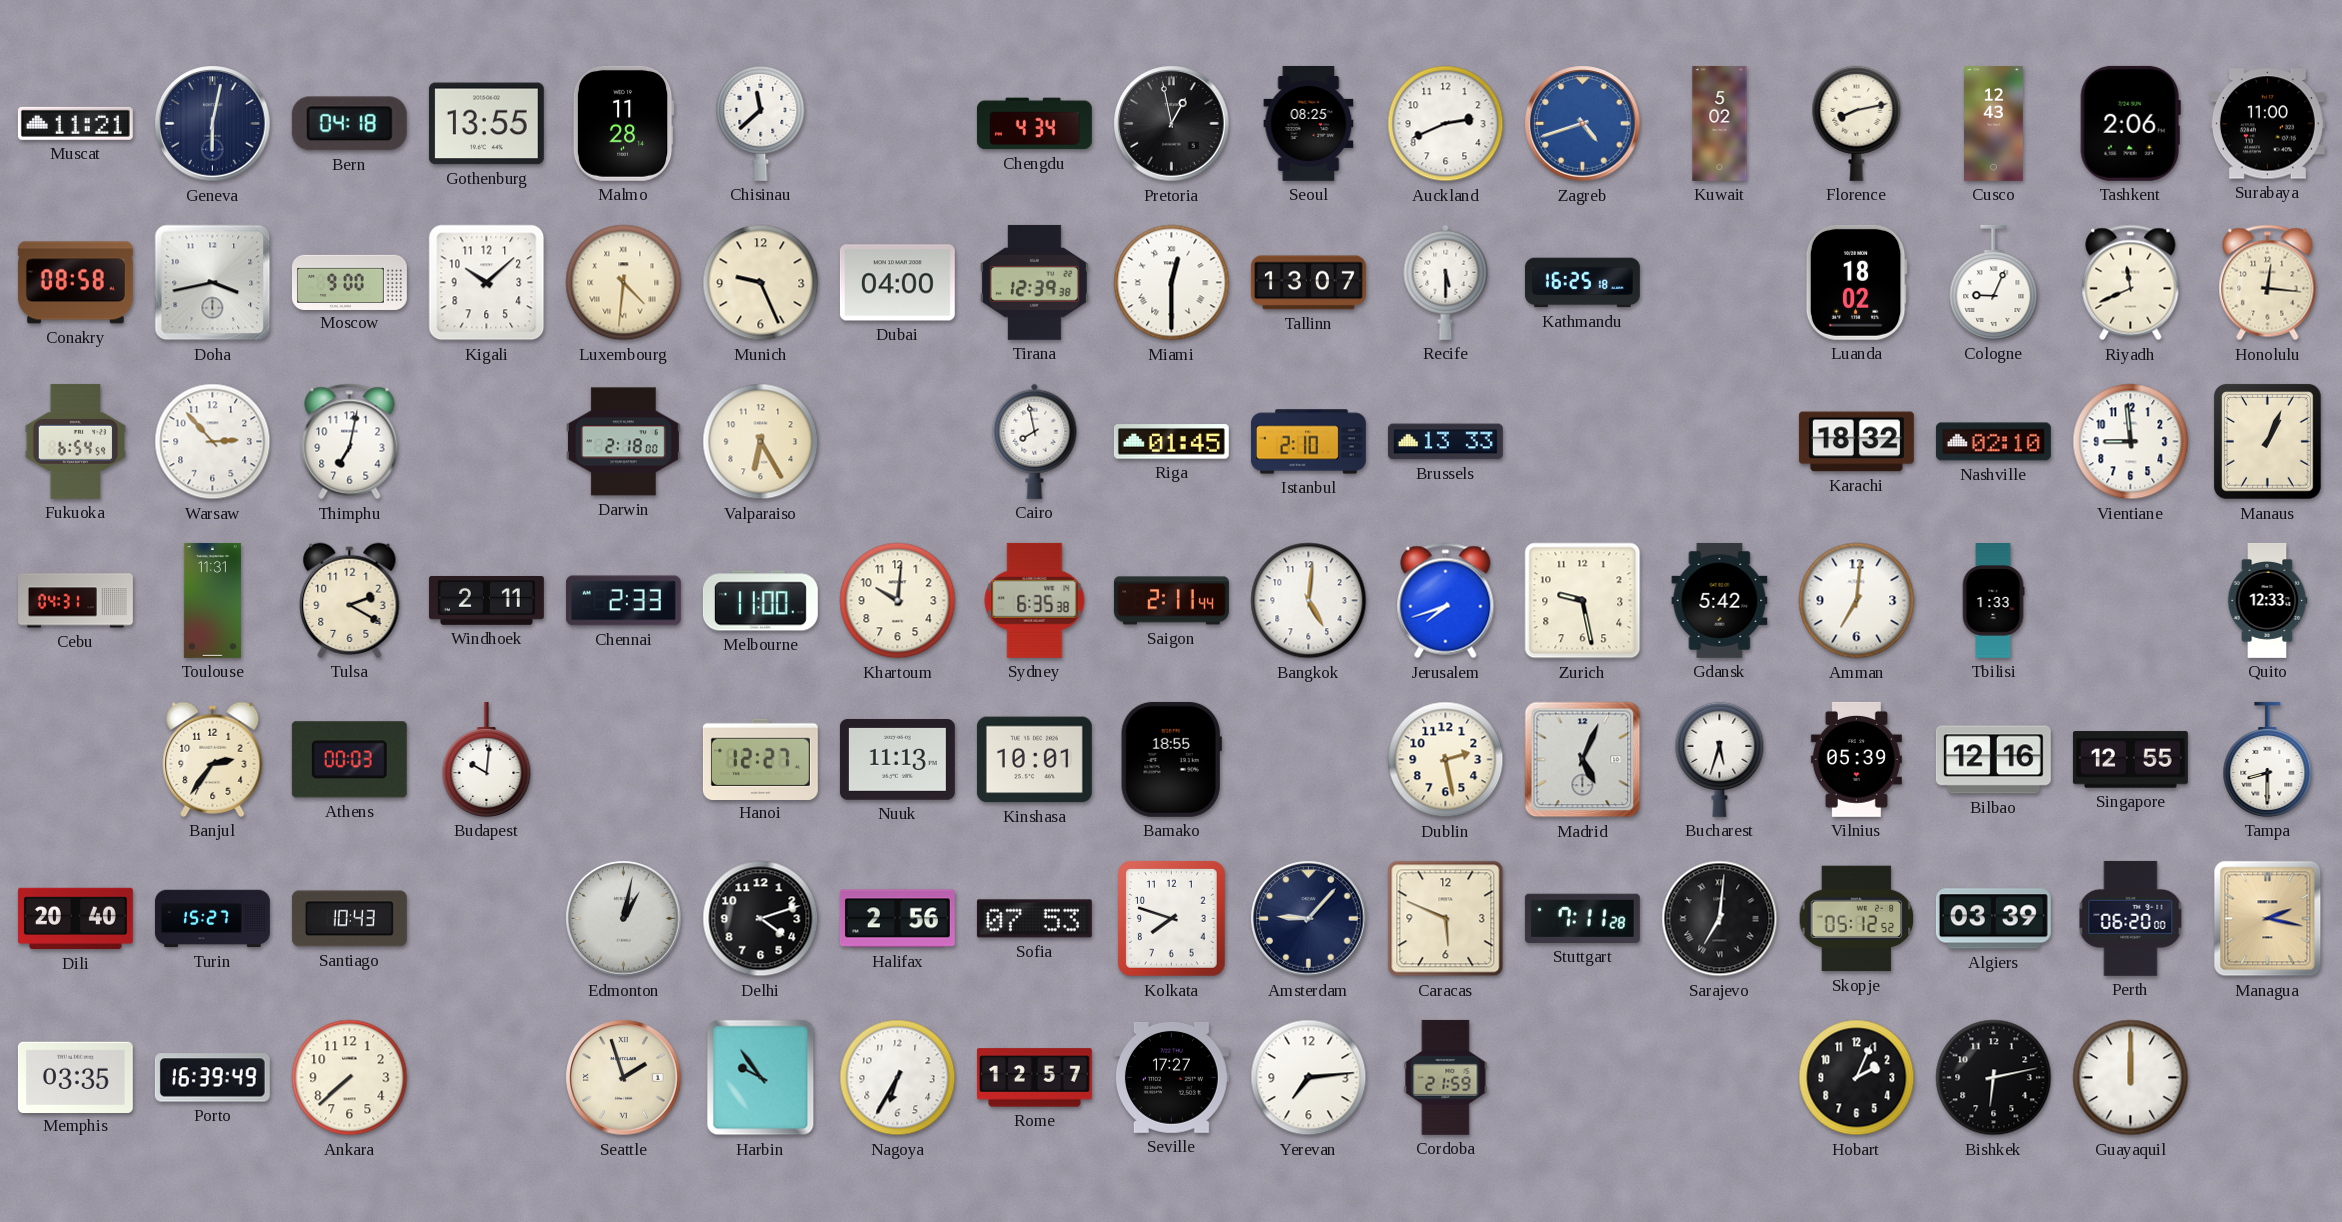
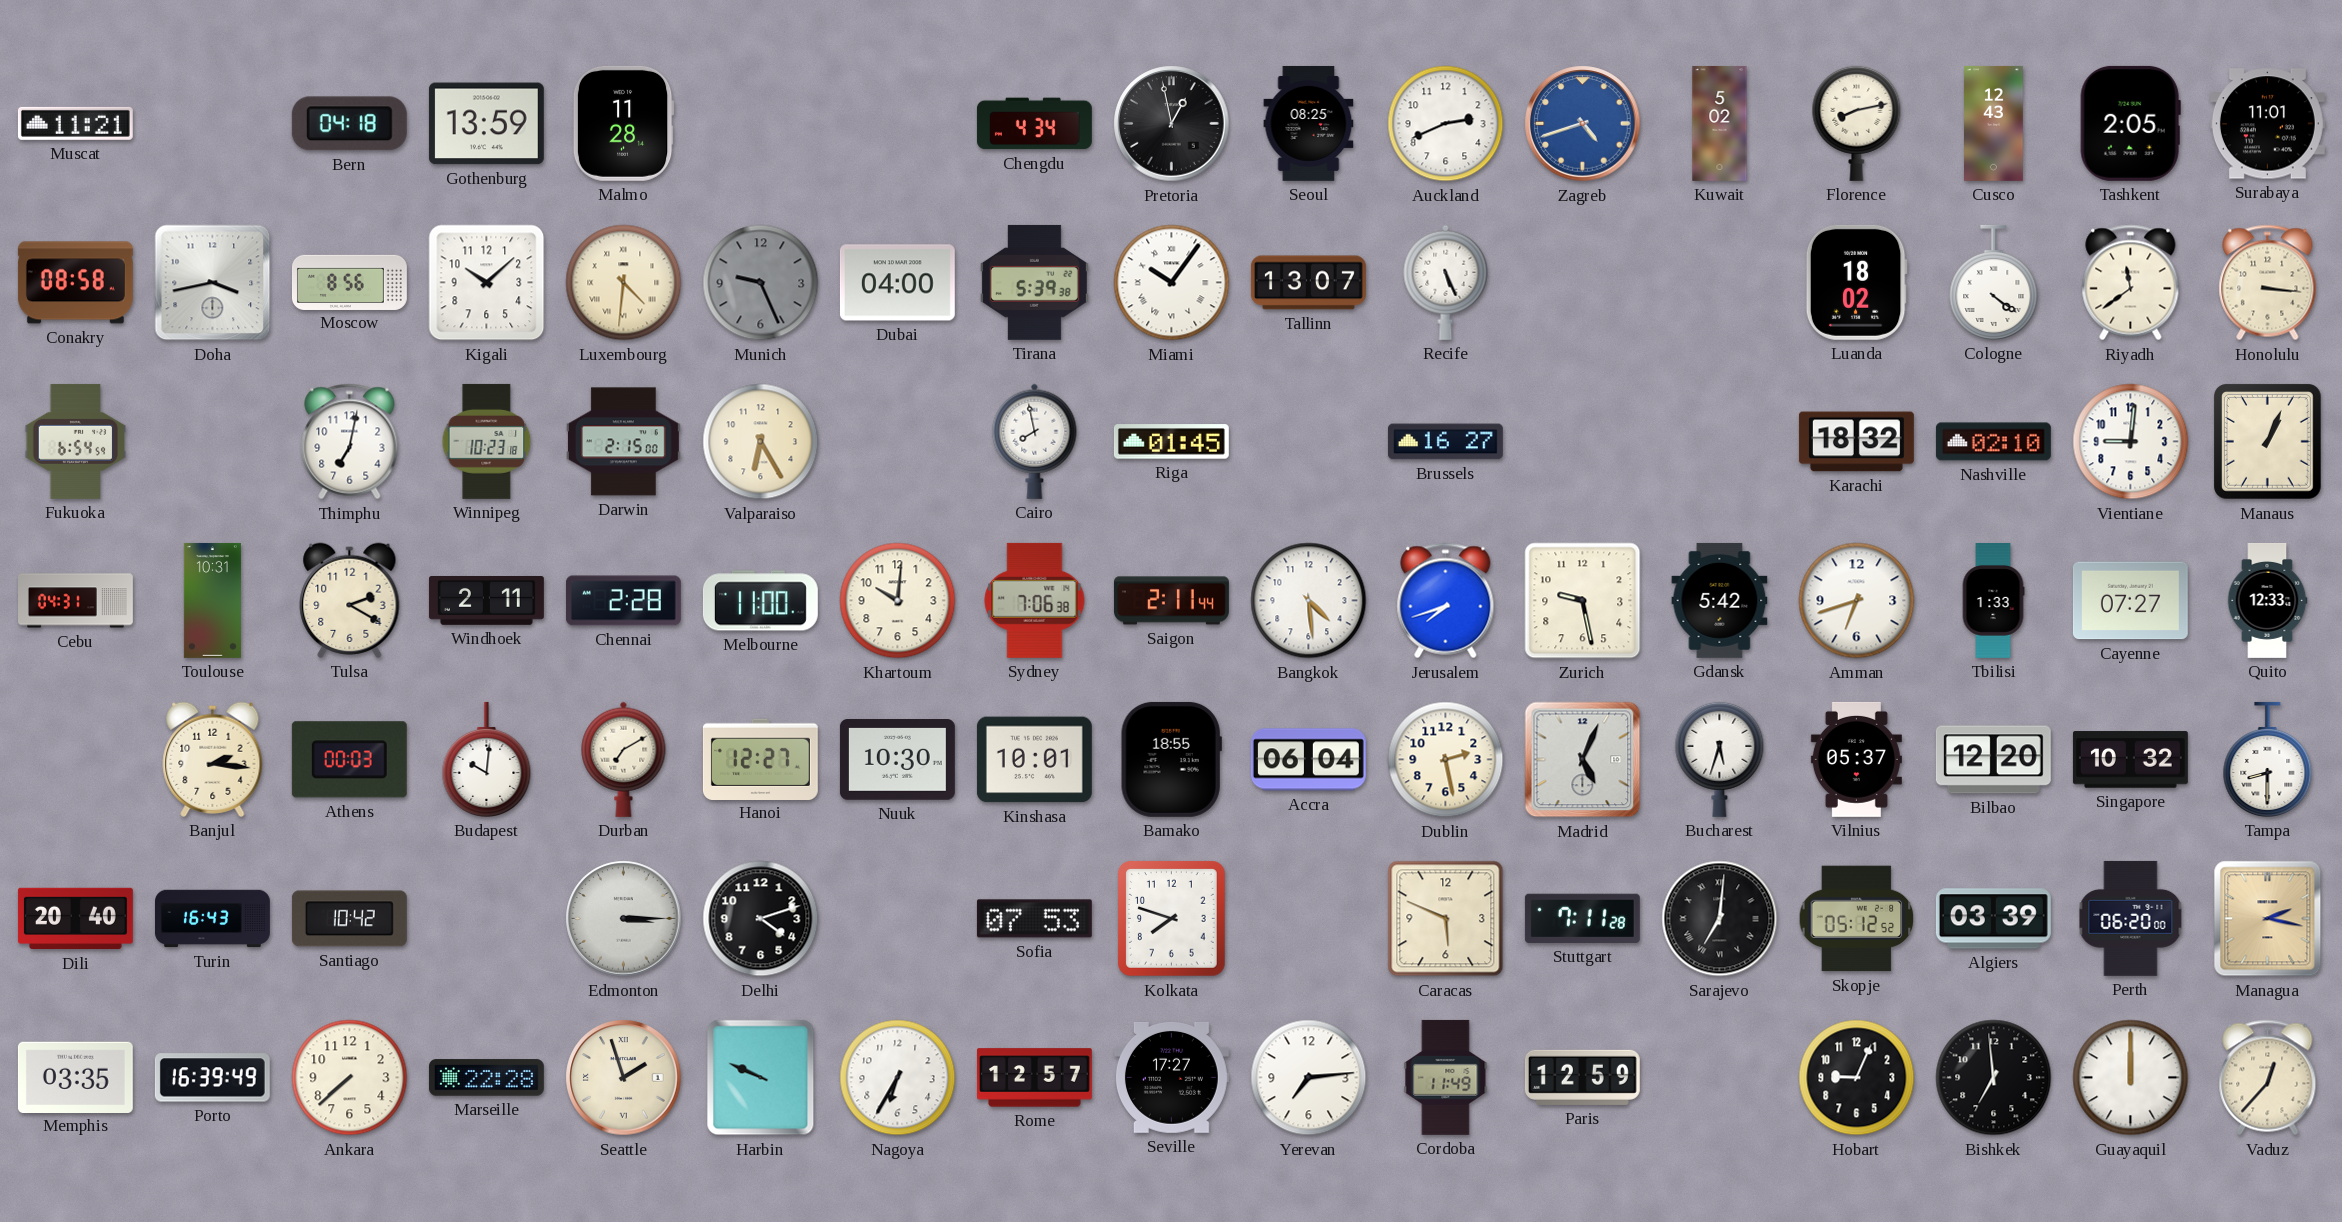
Geneva: 6:02 -> none
Gothenburg: 13:55 -> 13:59
Chisinau: 11:38 -> none
Tashkent: 2:06 -> 2:05
Surabaya: 11:00 -> 11:01
Moscow: 9:00 -> 8:56
Munich dial: cream -> grey
Tirana: 12:39 -> 5:39
Miami: 12:30 -> 10:06
Recife: 5:30 -> 5:26
Kathmandu: 16:25 -> none
Cologne: 9:04 -> 4:21
Riyadh: 11:41 -> 11:39
Honolulu: 12:16 -> 3:16
Warsaw: 2:53 -> none
Winnipeg: none -> 10:23
Darwin: 2:18 -> 2:15
Istanbul: 2:10 -> none
Brussels: 13:33 -> 16:27
Vientiane: 8:59 -> 9:01
Toulouse: 11:31 -> 10:31
Chennai: 2:33 -> 2:28
Sydney: 6:35 -> 7:06
Bangkok: 5:01 -> 4:29
Amman: 7:01 -> 6:42
Cayenne: none -> 07:27
Banjul: 2:36 -> 2:16
Durban: none -> 7:10
Nuuk: 11:13 -> 10:30
Accra: none -> 06:04
Vilnius: 05:39 -> 05:37
Bilbao: 12:16 -> 12:20
Singapore: 12:55 -> 10:32
Turin: 15:27 -> 16:43
Santiago: 10:43 -> 10:42
Edmonton: 1:02 -> 3:15
Halifax: 2:56 -> none
Amsterdam: 9:07 -> none
Marseille: none -> 22:28
Harbin: 9:54 -> 9:49
Cordoba: 21:59 -> 11:49
Paris: none -> 12:59
Hobart: 2:04 -> 9:04
Bishkek: 6:13 -> 6:59
Vaduz: none -> 12:37
